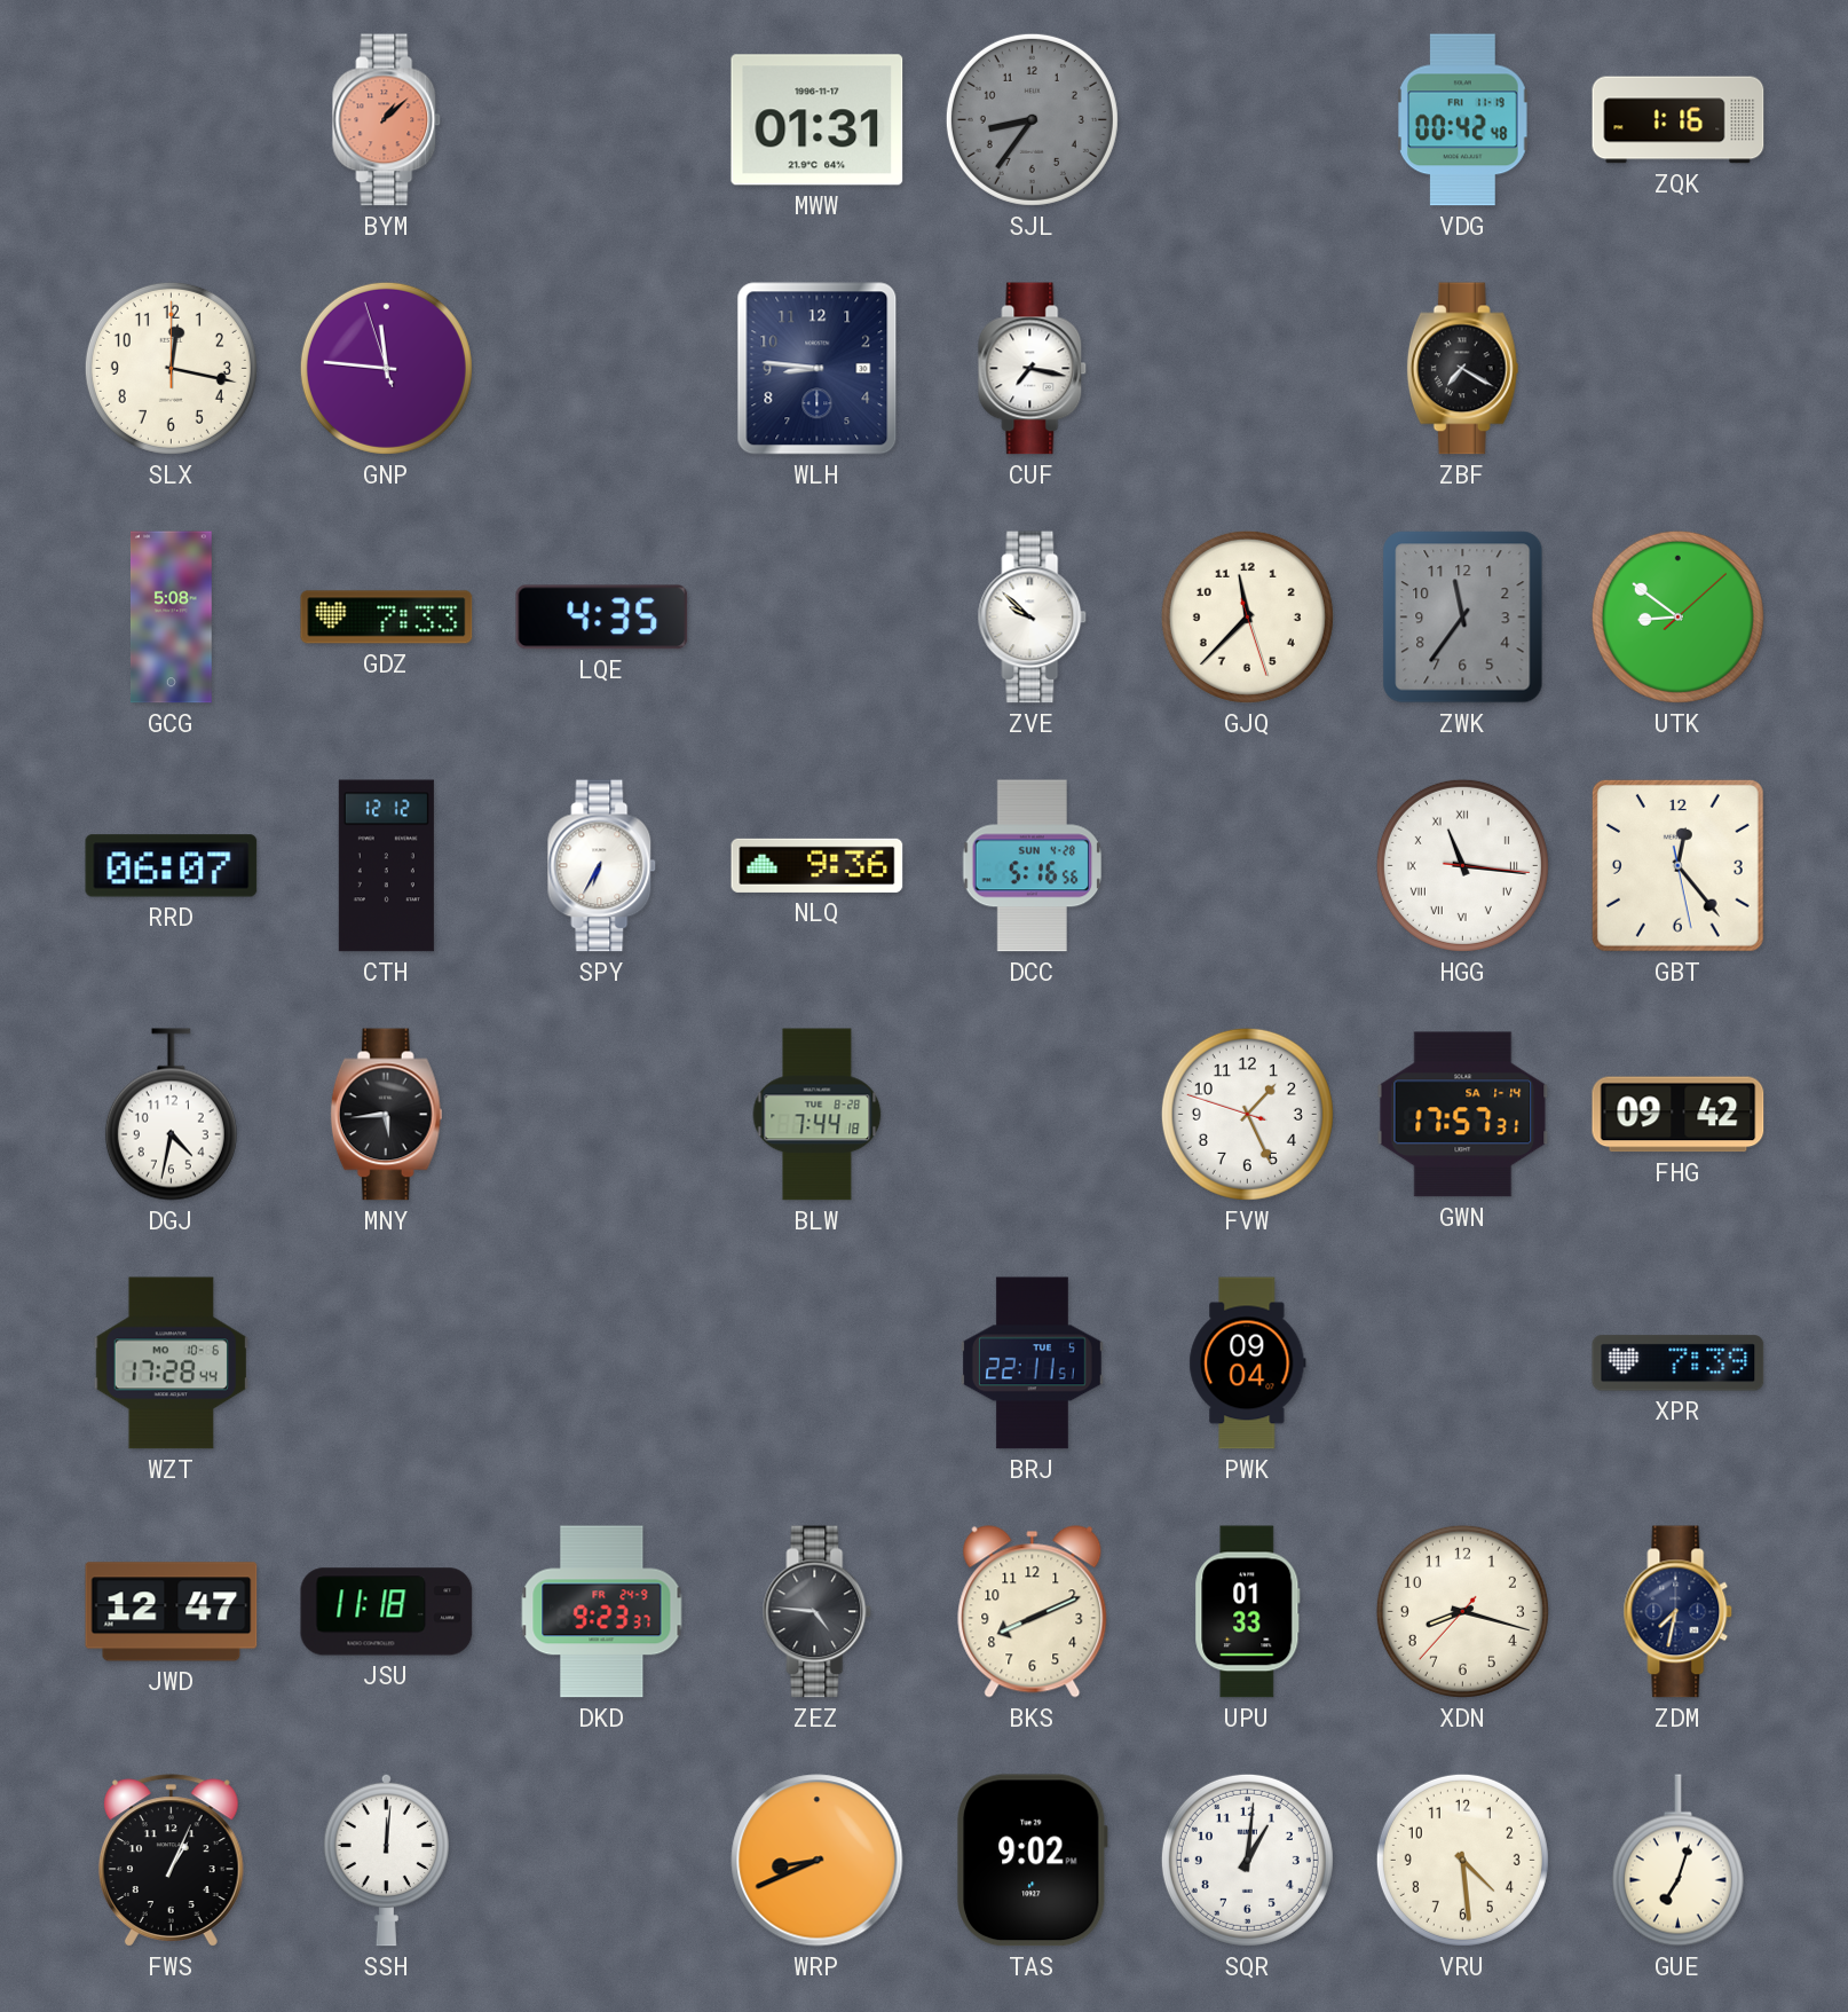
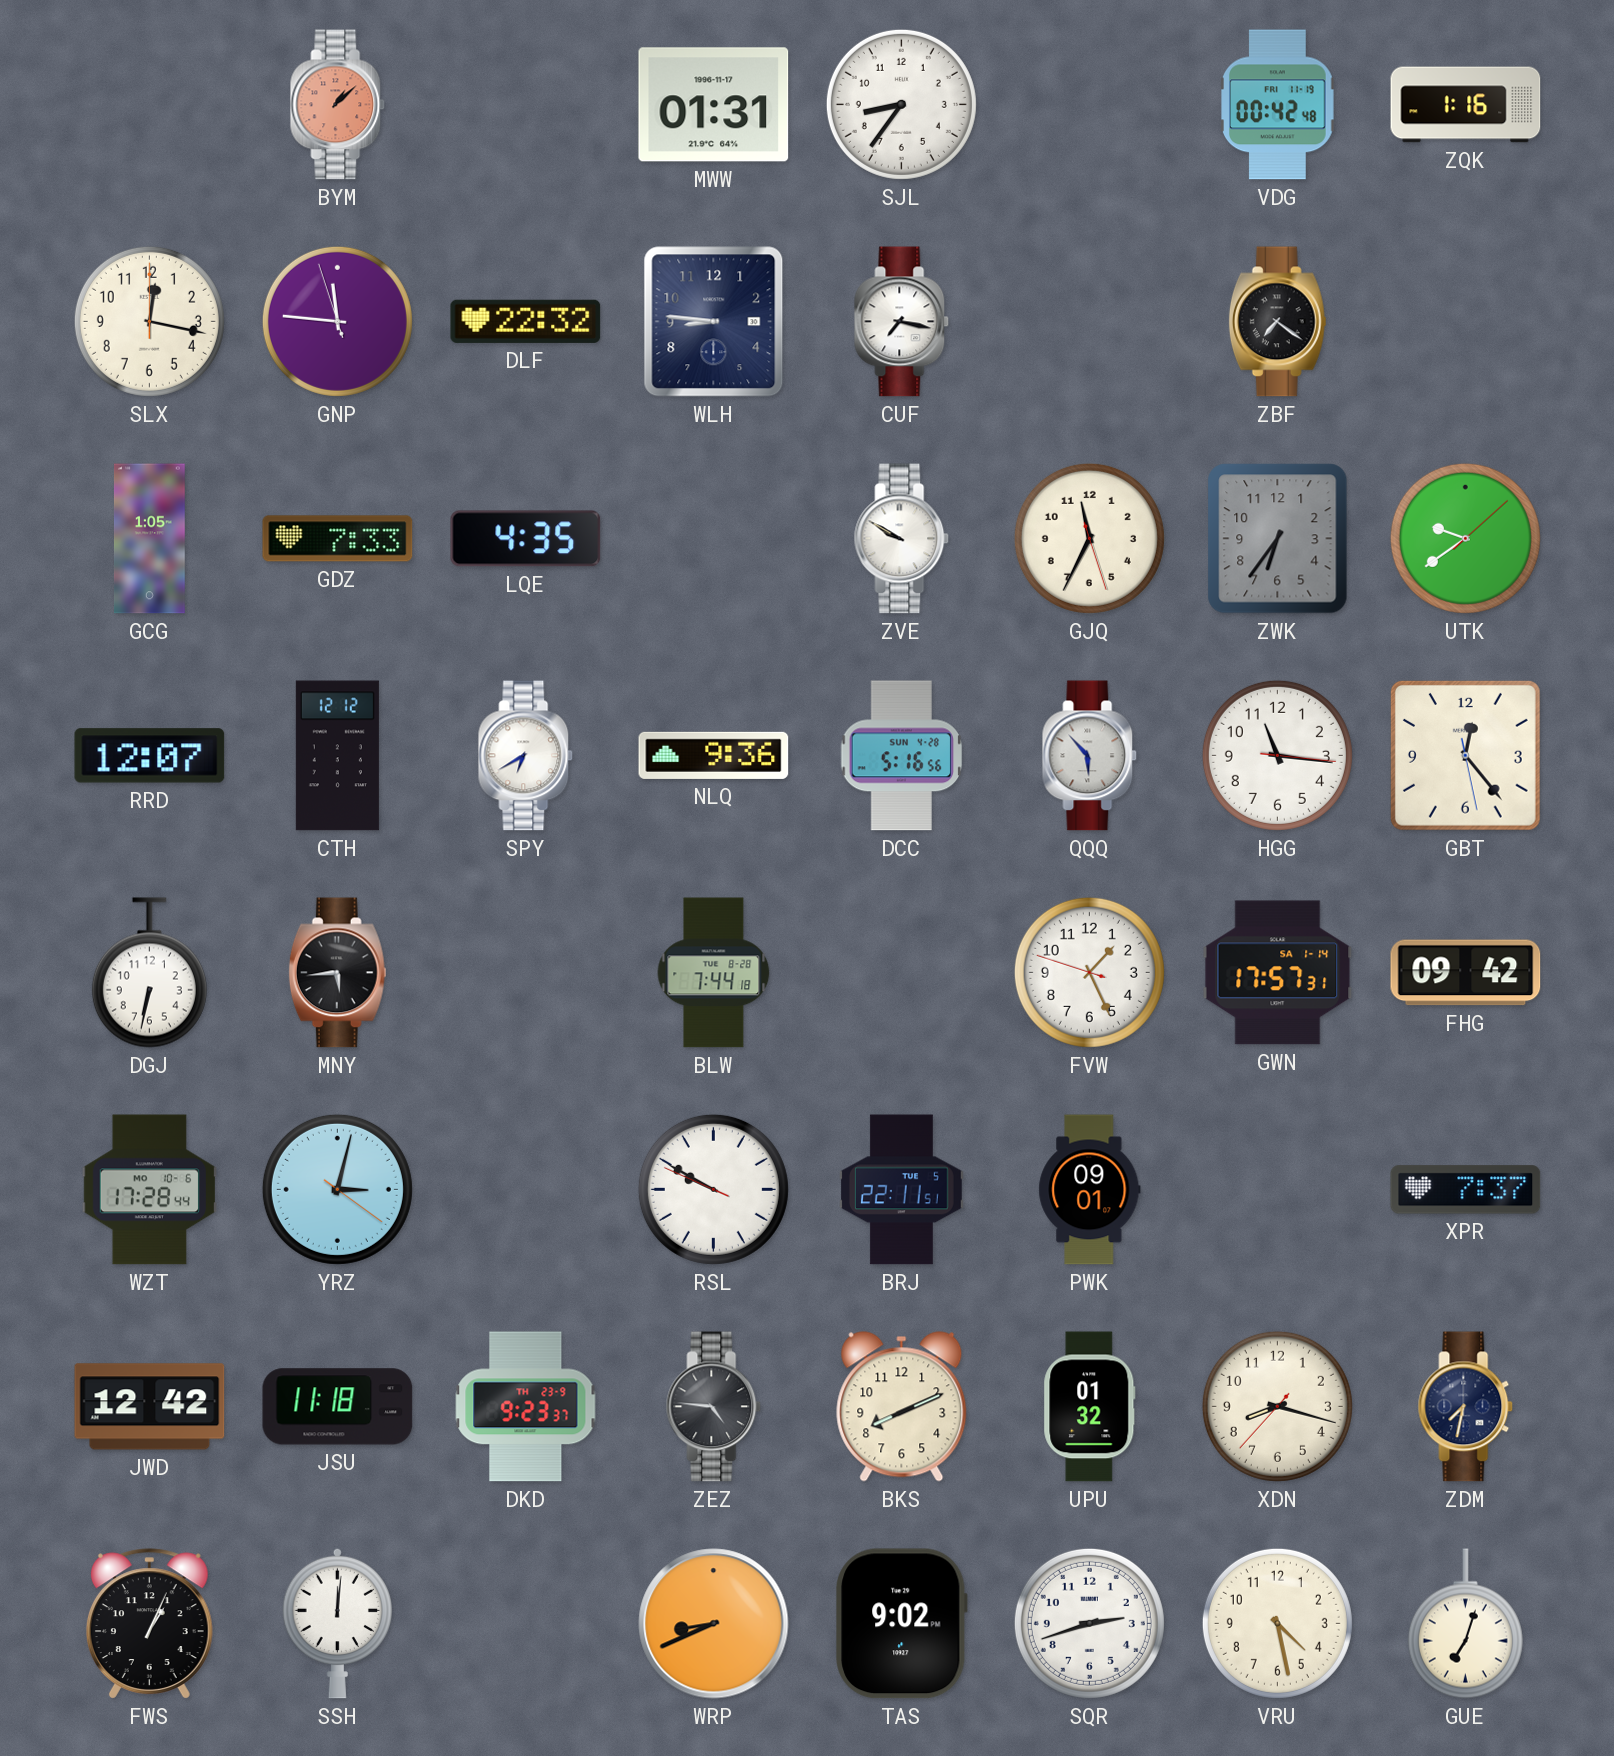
SJL dial: grey -> white
DLF: none -> 22:32
ZBF: 7:20 -> 7:21
GCG: 5:08 -> 1:05
ZVE: 9:52 -> 9:50
GJQ: 11:37 -> 11:34
ZWK: 11:36 -> 6:36
UTK: 8:51 -> 9:39
RRD: 06:07 -> 12:07
SPY: 6:35 -> 6:40
QQQ: none -> 5:53
HGG numerals: Roman -> Arabic
DGJ: 4:32 -> 6:32
YRZ: none -> 3:02
RSL: none -> 9:49
PWK: 09:04 -> 09:01
XPR: 7:39 -> 7:37
JWD: 12:47 -> 12:42
DKD date: FR 24-9 -> TH 23-9
UPU: 01:33 -> 01:32
SQR: 1:01 -> 2:42
VRU: 4:29 -> 4:28
